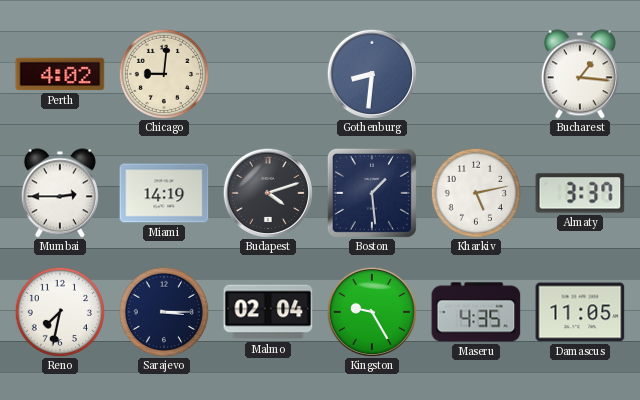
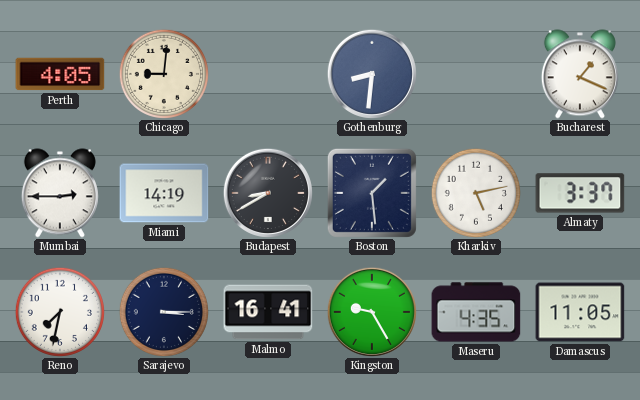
Perth: 4:02 -> 4:05
Bucharest: 1:16 -> 1:19
Budapest: 4:12 -> 8:40
Malmo: 02:04 -> 16:41
